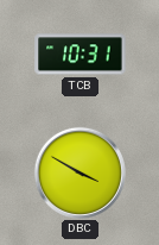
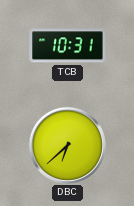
DBC: 3:50 -> 6:38
